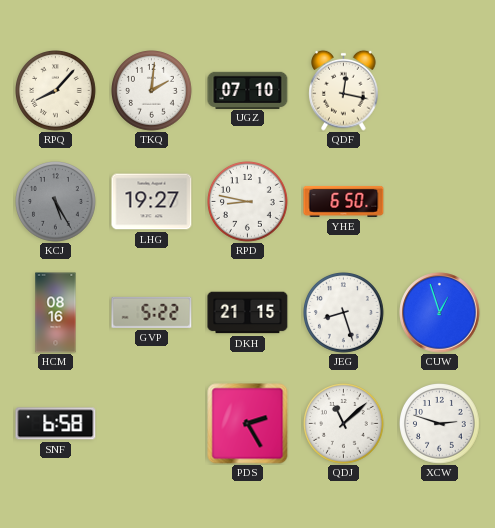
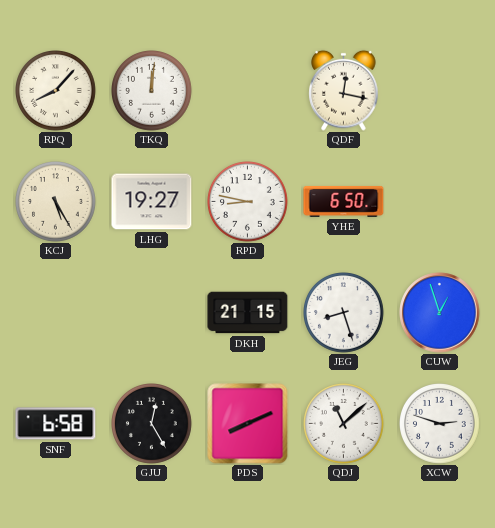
TKQ: 2:01 -> 12:01
UGZ: 07:10 -> none
KCJ dial: grey -> cream
HCM: 08:16 -> none
GVP: 5:22 -> none
GJU: none -> 12:25
PDS: 2:25 -> 8:11
